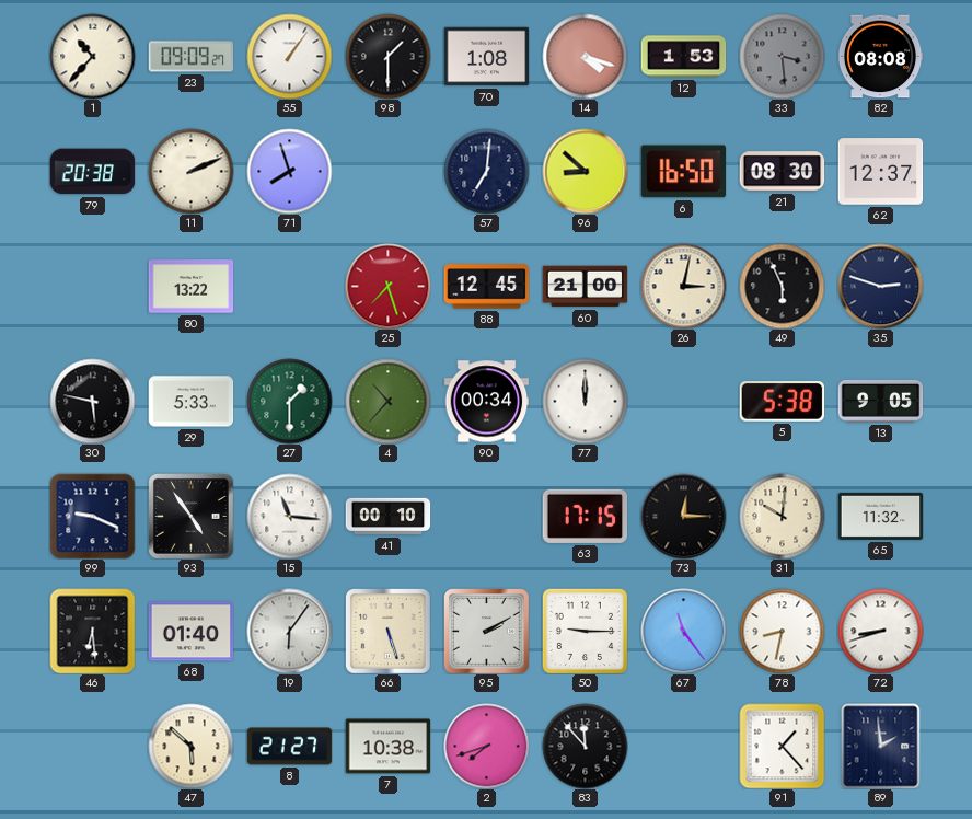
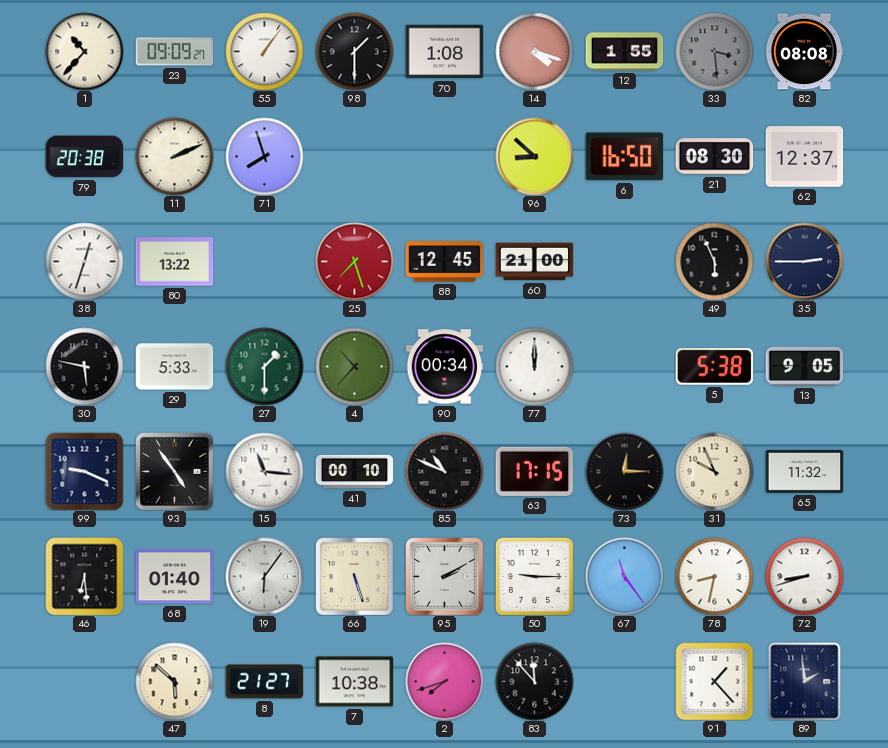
12: 1:53 -> 1:55
57: 7:01 -> none
38: none -> 12:33
26: 3:02 -> none
35: 2:48 -> 2:45
85: none -> 10:49
31: 10:01 -> 9:56
